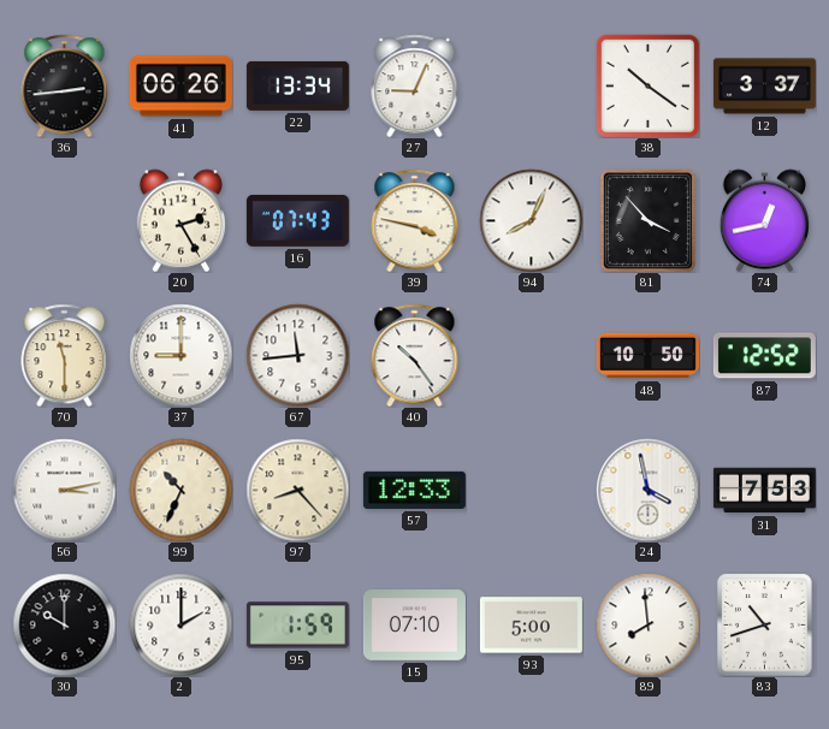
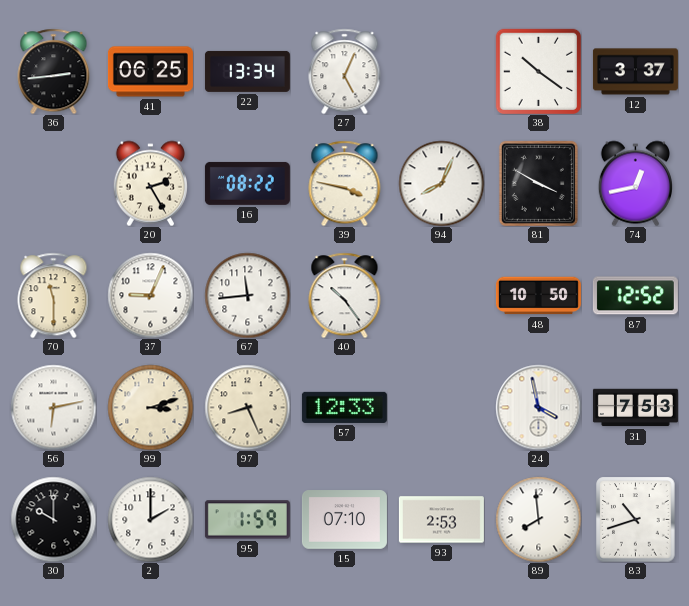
41: 06:26 -> 06:25
27: 9:04 -> 5:04
16: 07:43 -> 08:22
81: 3:53 -> 3:50
37: 9:00 -> 9:04
56: 3:13 -> 6:13
99: 10:34 -> 3:12
97: 8:23 -> 8:26
93: 5:00 -> 2:53
